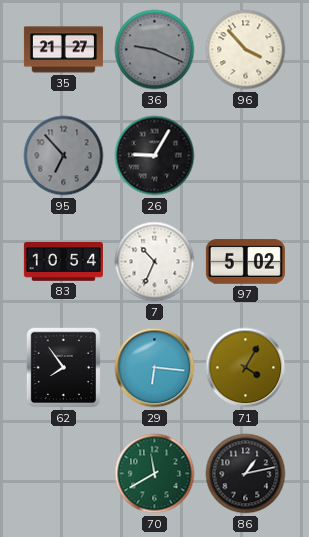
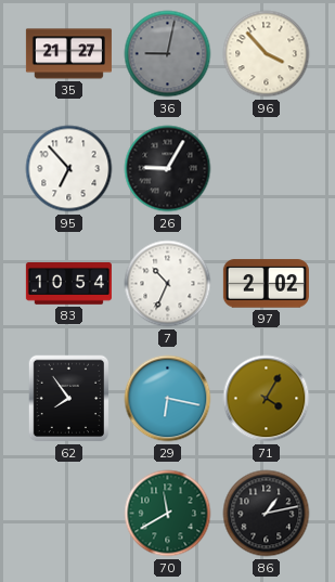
36: 9:19 -> 9:02
95 dial: grey -> white
97: 5:02 -> 2:02
29: 6:16 -> 6:17
